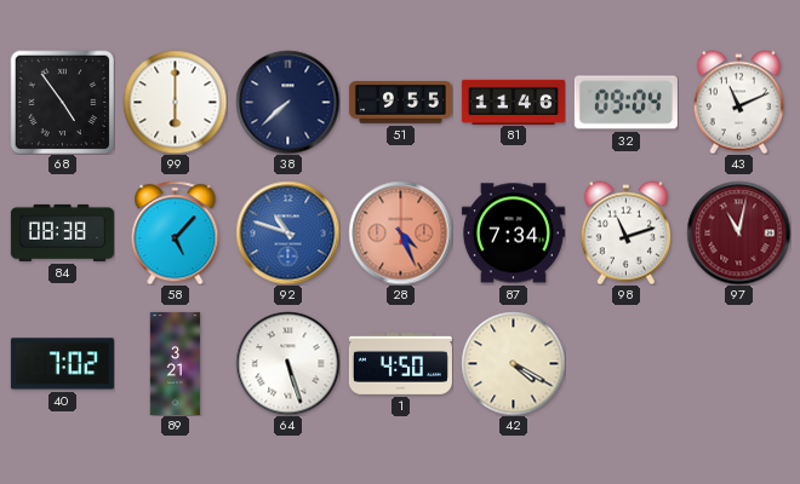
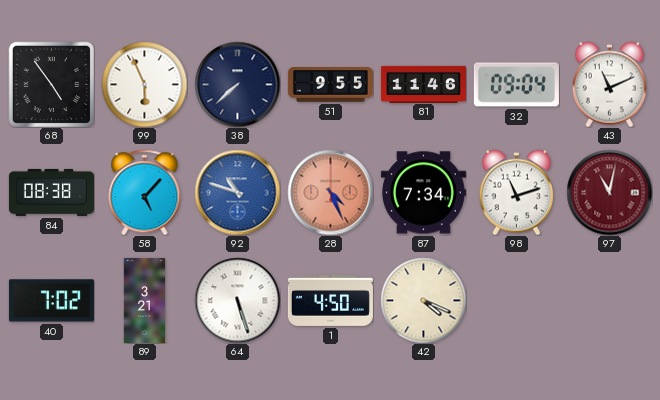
99: 6:00 -> 5:56
42: 4:20 -> 4:19
